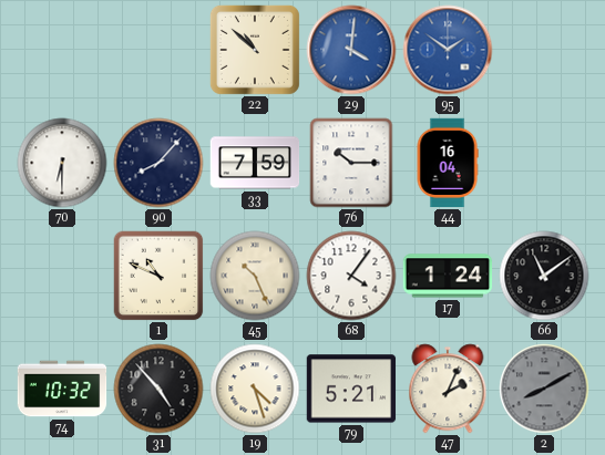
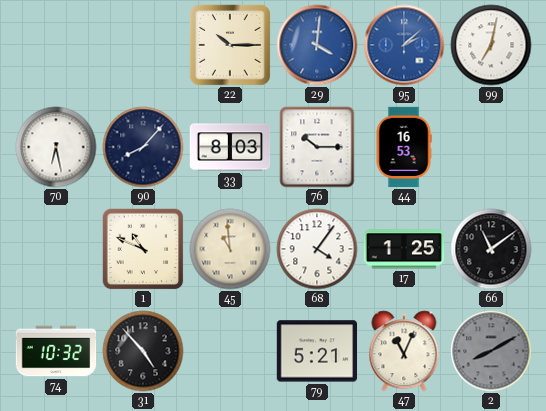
22: 10:52 -> 10:15
95: 1:51 -> 2:08
99: none -> 7:02
70: 6:30 -> 6:28
33: 7:59 -> 8:03
44: 16:04 -> 16:53
45: 10:26 -> 10:59
17: 1:24 -> 1:25
19: 4:27 -> none
47: 2:04 -> 11:04
